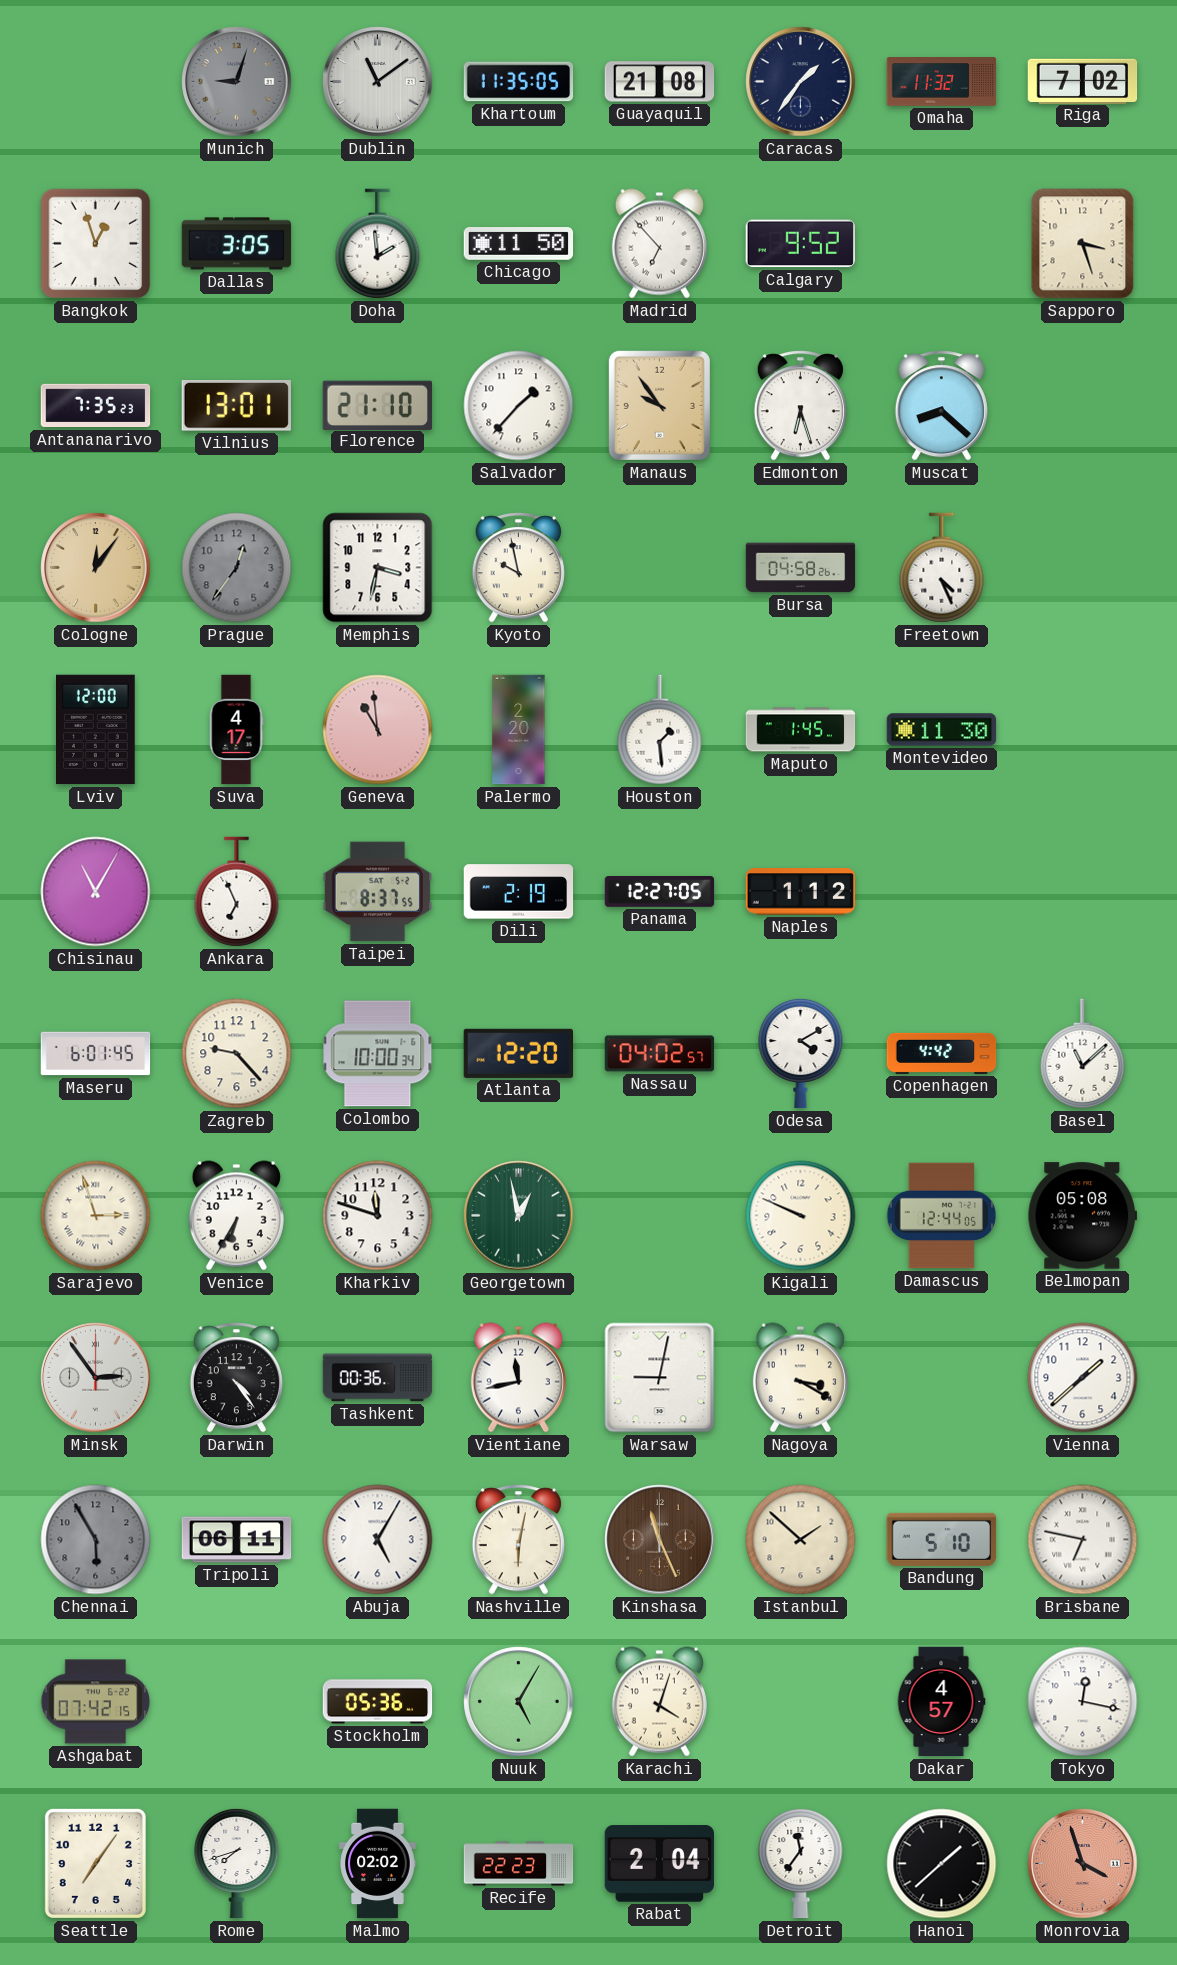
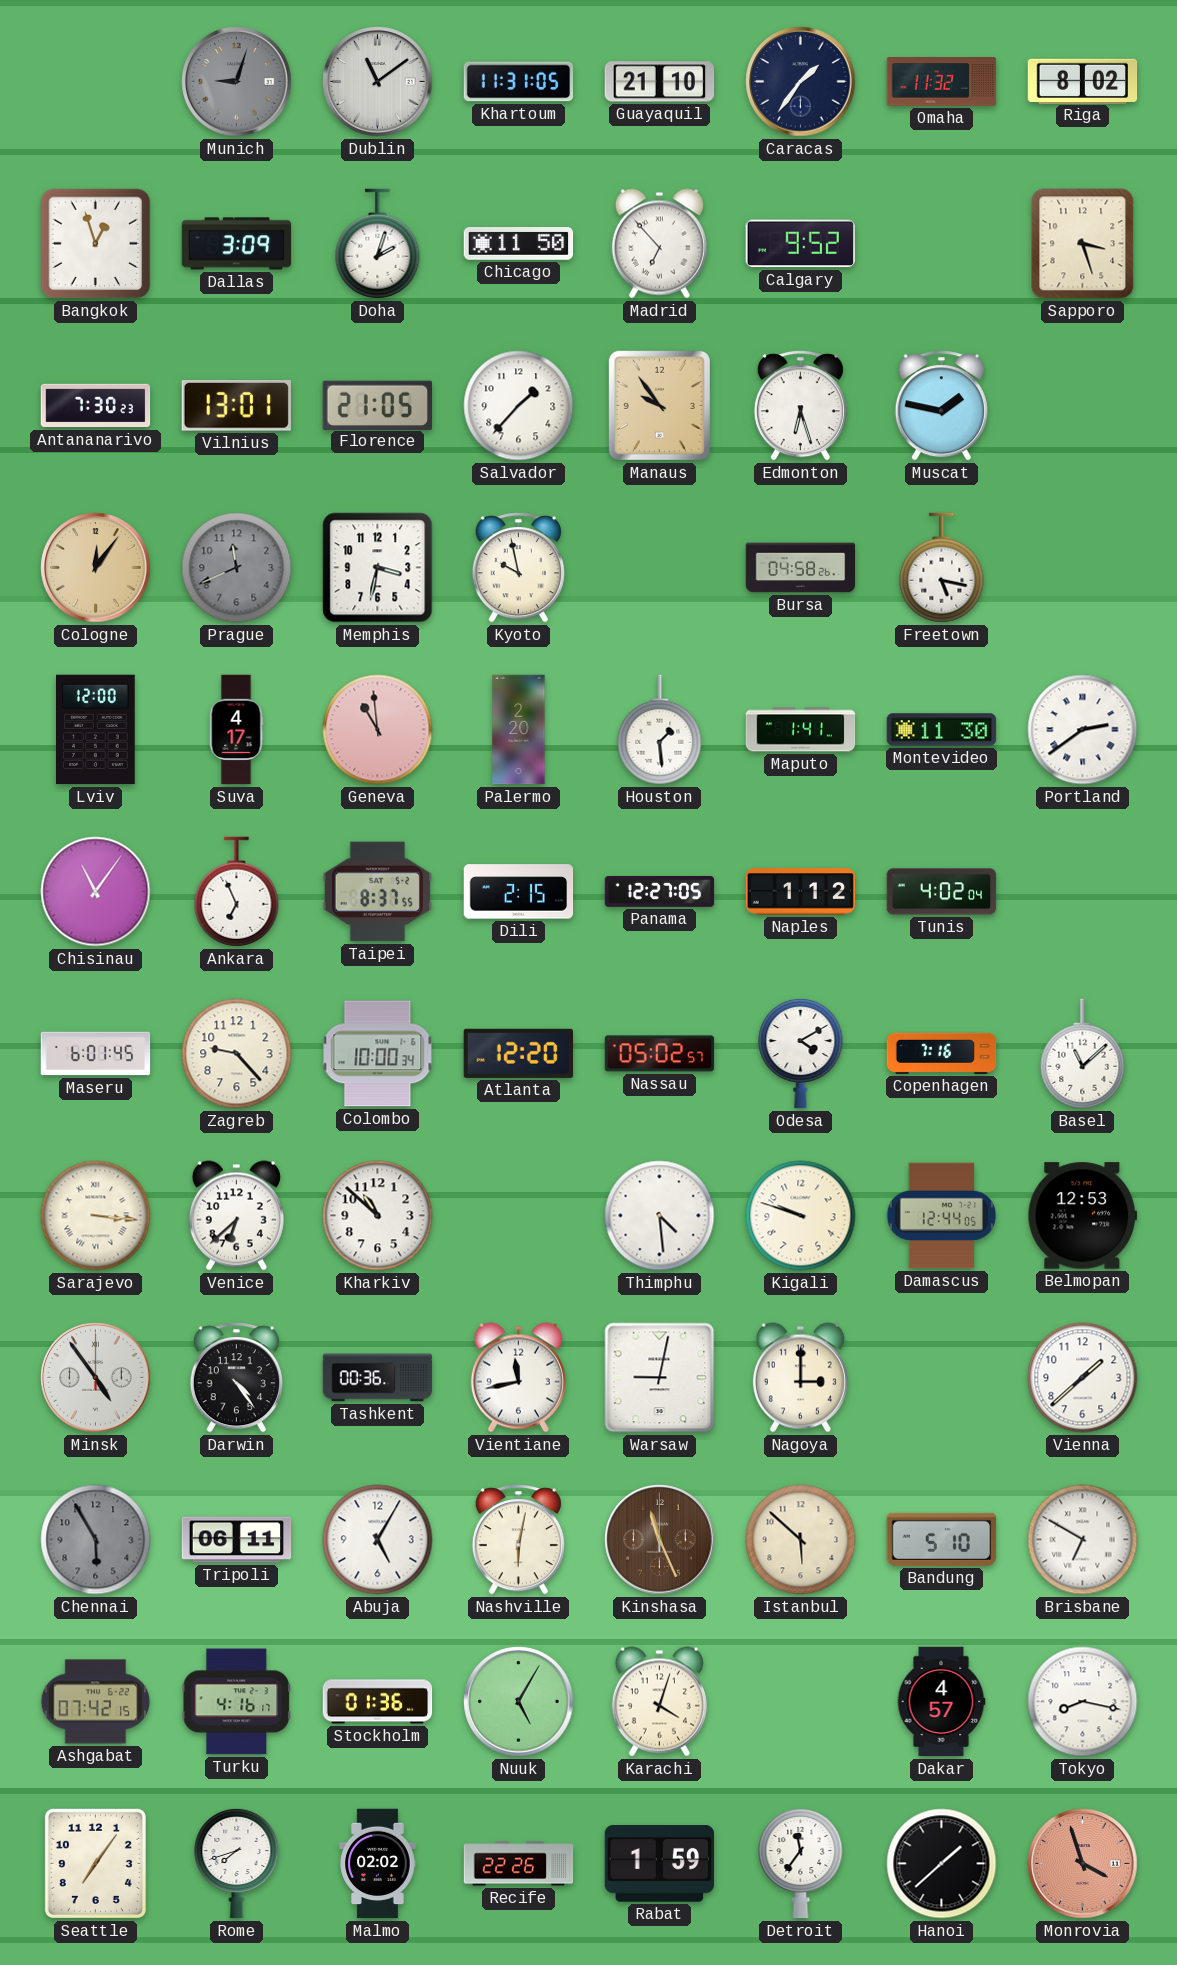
Khartoum: 11:35 -> 11:31
Guayaquil: 21:08 -> 21:10
Riga: 7:02 -> 8:02
Dallas: 3:05 -> 3:09
Doha: 1:59 -> 2:03
Antananarivo: 7:35 -> 7:30
Florence: 21:10 -> 21:05
Muscat: 8:22 -> 1:47
Prague: 12:36 -> 11:41
Freetown: 4:26 -> 5:17
Maputo: 1:45 -> 1:41
Portland: none -> 2:39
Chisinau: 11:05 -> 11:06
Dili: 2:19 -> 2:15
Tunis: none -> 4:02
Nassau: 04:02 -> 05:02
Copenhagen: 4:42 -> 7:16
Sarajevo: 2:57 -> 3:16
Venice: 6:35 -> 6:38
Kharkiv: 11:48 -> 10:52
Georgetown: 12:58 -> none
Thimphu: none -> 4:29
Kigali: 9:49 -> 9:48
Belmopan: 05:08 -> 12:53
Minsk: 2:54 -> 4:54
Nagoya: 3:20 -> 3:00
Istanbul: 1:52 -> 5:52
Brisbane: 6:47 -> 6:50
Turku: none -> 4:16
Stockholm: 05:36 -> 01:36
Tokyo: 12:17 -> 8:17
Recife: 22:23 -> 22:26
Rabat: 2:04 -> 1:59
